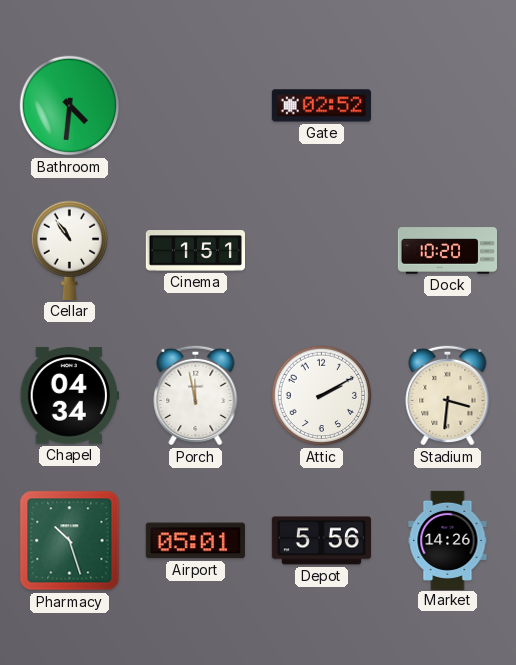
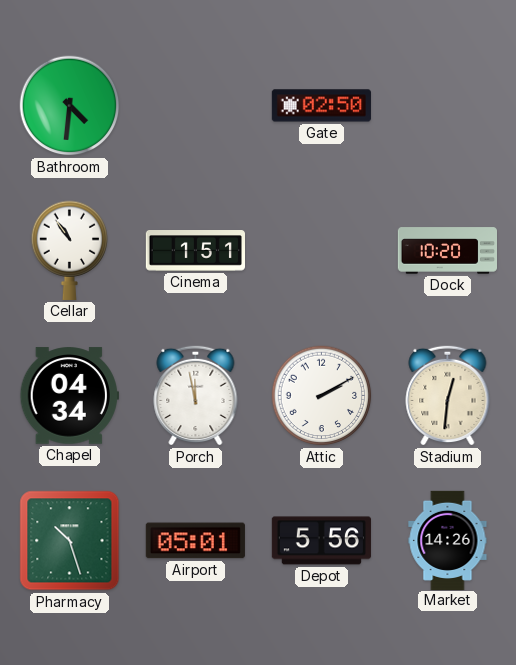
Gate: 02:52 -> 02:50
Stadium: 3:31 -> 12:31
